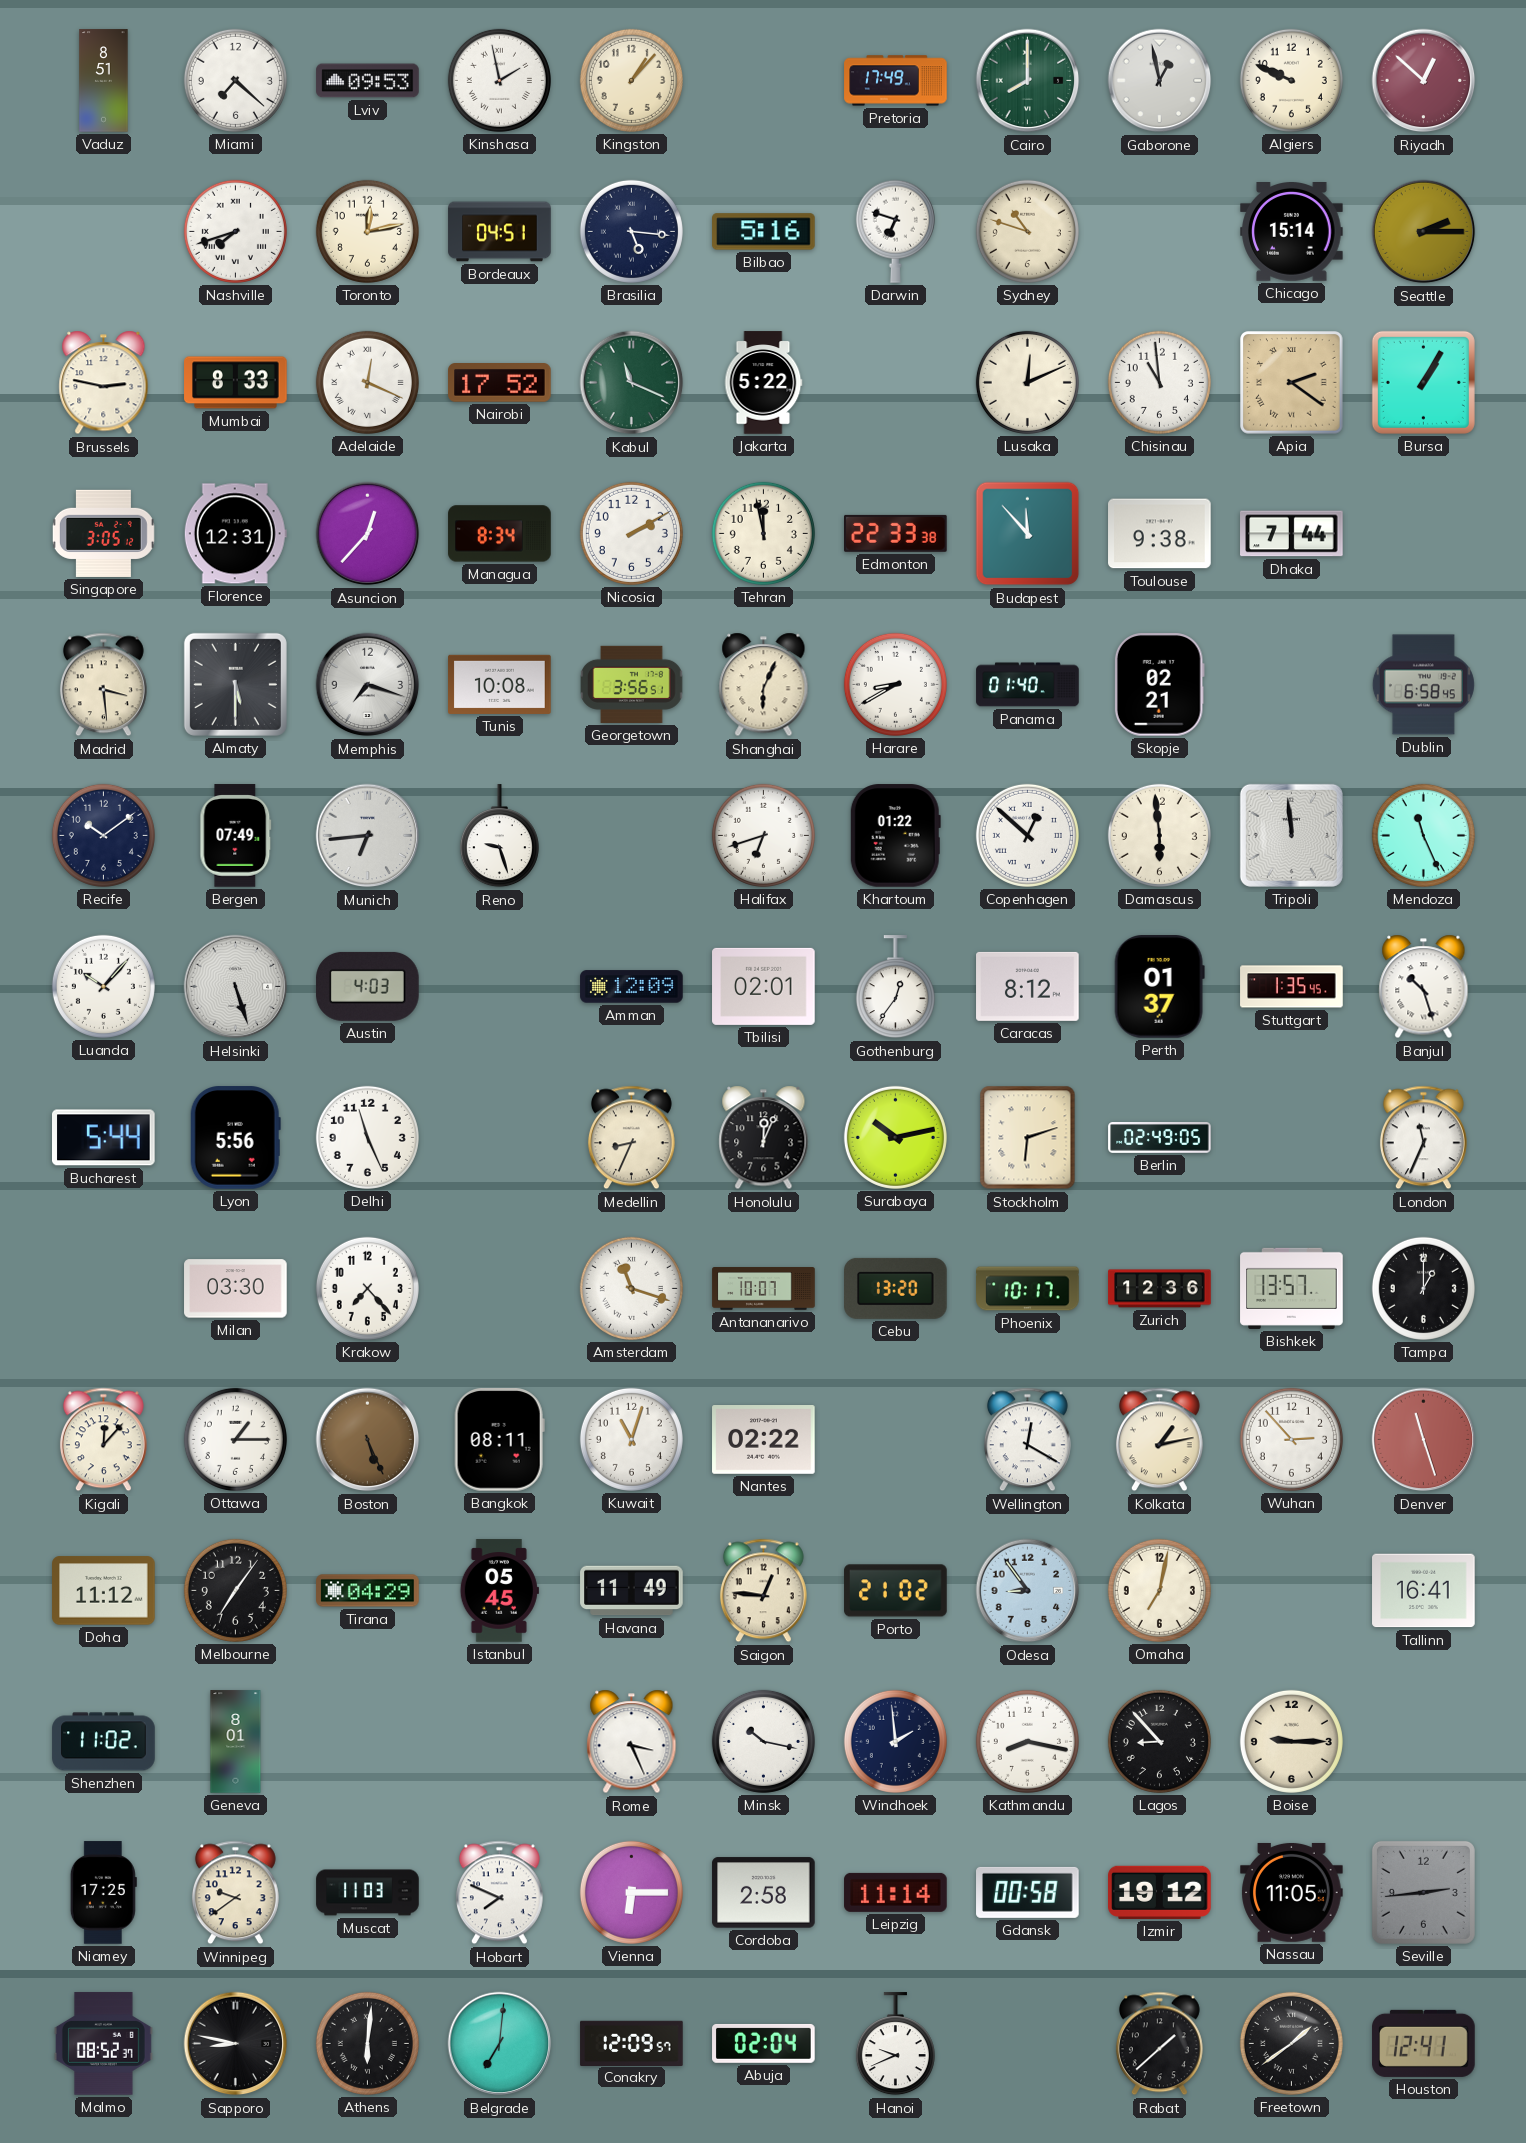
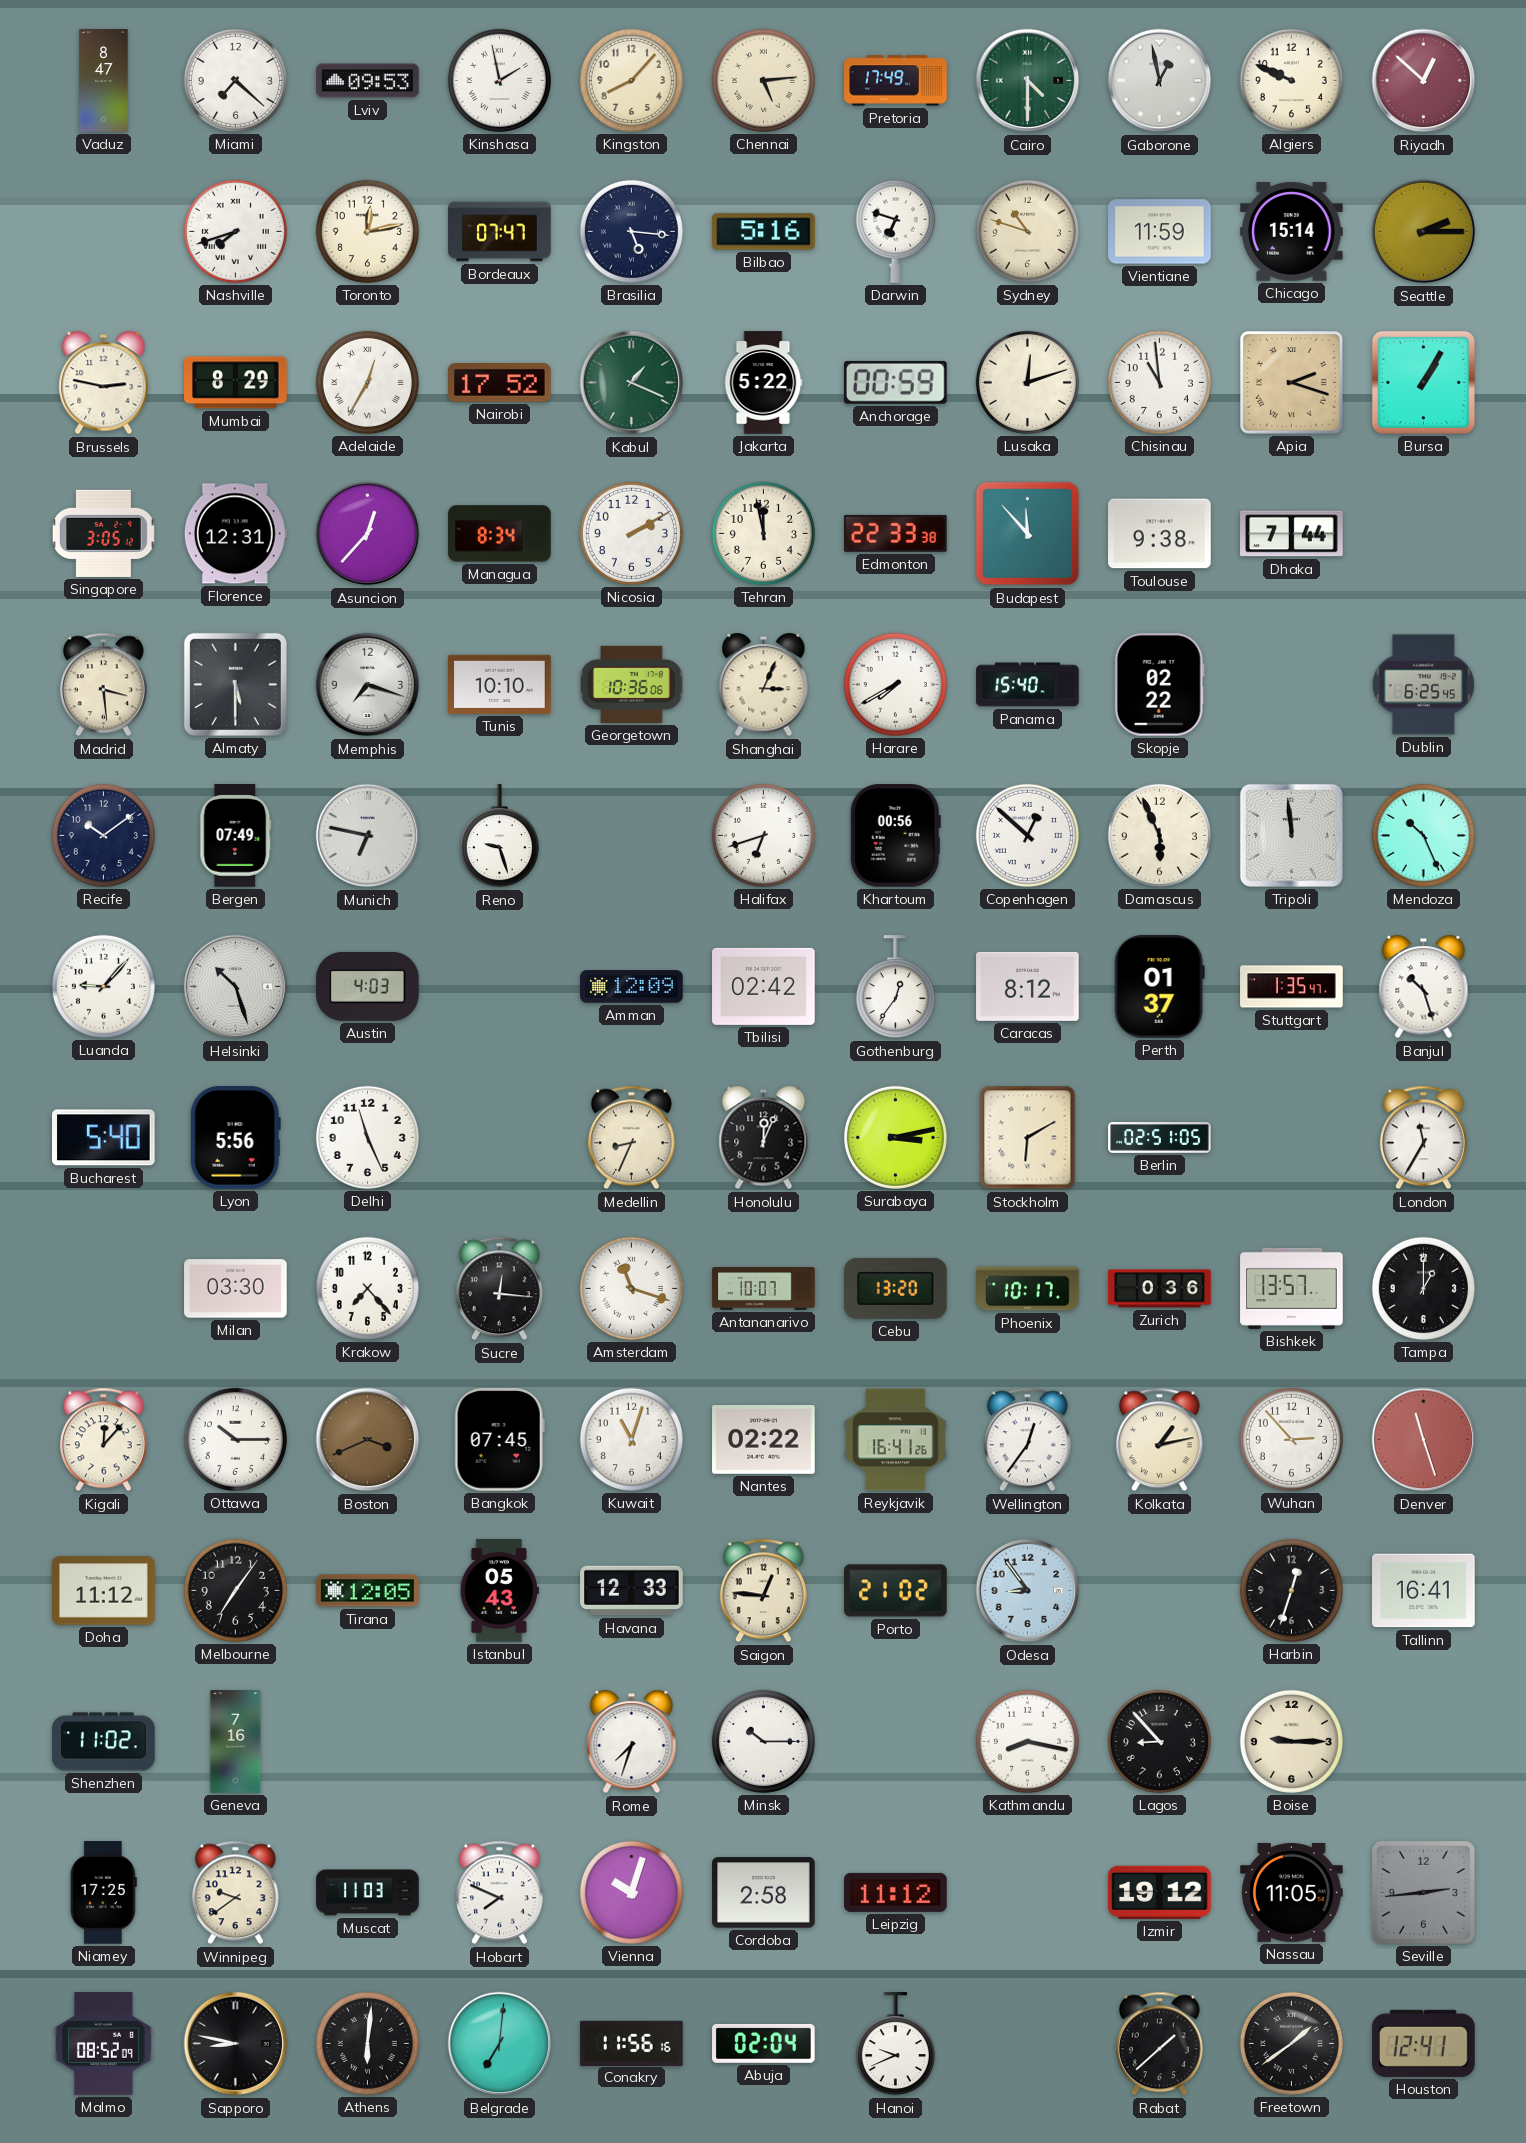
Vaduz: 8:51 -> 8:47
Kingston: 1:07 -> 8:07
Chennai: none -> 5:14
Cairo: 8:00 -> 4:30
Bordeaux: 04:51 -> 07:47
Vientiane: none -> 11:59
Mumbai: 8:33 -> 8:29
Adelaide: 12:19 -> 12:35
Kabul: 11:19 -> 1:19
Anchorage: none -> 00:59
Lusaka: 12:11 -> 12:12
Apia: 2:21 -> 2:18
Tunis: 10:08 -> 10:10
Georgetown: 3:56 -> 10:36
Shanghai: 6:04 -> 3:04
Harare: 8:40 -> 7:40
Panama: 01:40 -> 15:40
Skopje: 02:21 -> 02:22
Dublin: 6:58 -> 6:25
Munich: 6:44 -> 6:47
Khartoum: 01:22 -> 00:56
Damascus: 5:59 -> 5:56
Mendoza: 11:26 -> 10:26
Luanda: 10:07 -> 9:07
Helsinki: 5:27 -> 10:27
Tbilisi: 02:01 -> 02:42
Stuttgart: 1:35:45 -> 1:35:47
Bucharest: 5:44 -> 5:40
Surabaya: 10:13 -> 3:13
Stockholm: 6:12 -> 6:10
Berlin: 02:49 -> 02:51
London: 11:34 -> 11:35
Sucre: none -> 12:16
Zurich: 12:36 -> 0:36
Ottawa: 1:15 -> 10:15
Boston: 5:26 -> 3:41
Bangkok: 08:11 -> 07:45
Reykjavik: none -> 16:41
Wellington: 12:20 -> 12:36
Tirana: 04:29 -> 12:05
Istanbul: 05:45 -> 05:43
Havana: 11:49 -> 12:33
Omaha: 7:02 -> none
Harbin: none -> 12:33
Geneva: 8:01 -> 7:16
Rome: 3:26 -> 7:33
Minsk: 10:17 -> 10:15
Windhoek: 1:59 -> none
Vienna: 6:15 -> 10:03
Leipzig: 11:14 -> 11:12
Gdansk: 00:58 -> none
Malmo: 08:52:37 -> 08:52:09
Conakry: 12:09 -> 11:56
